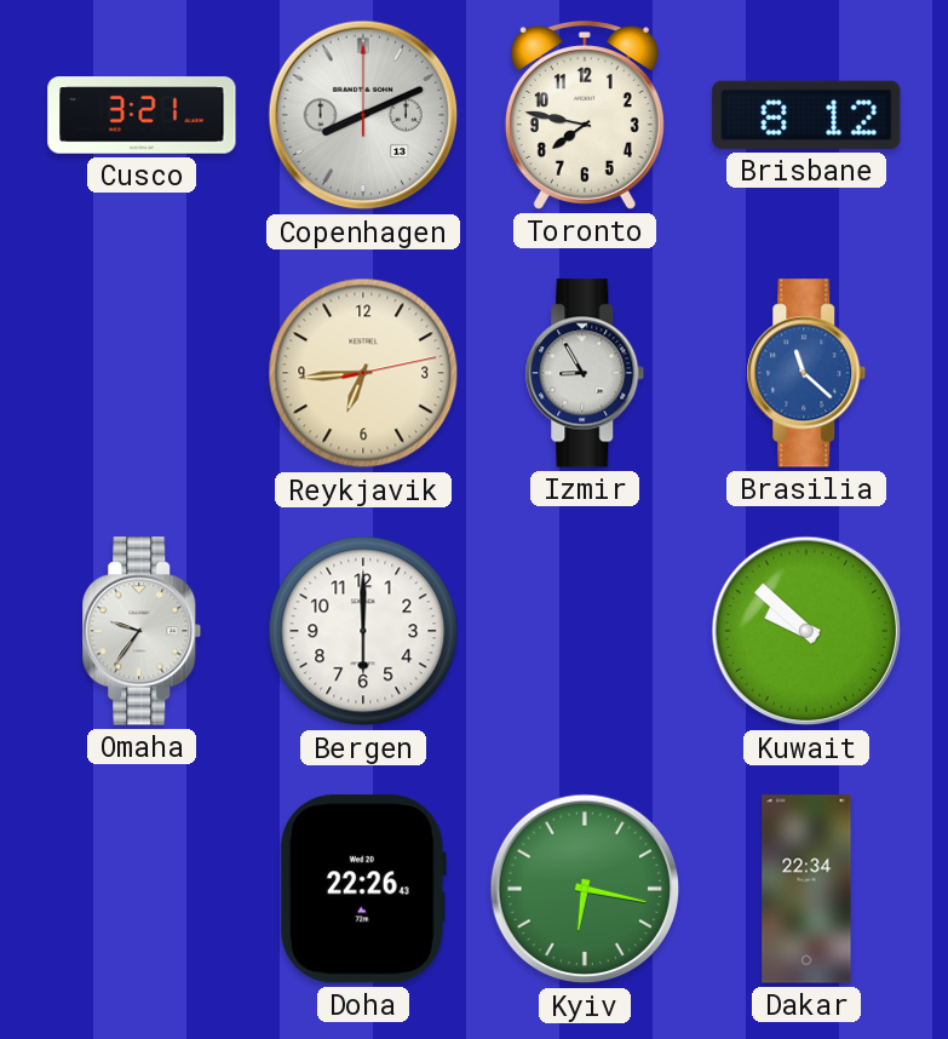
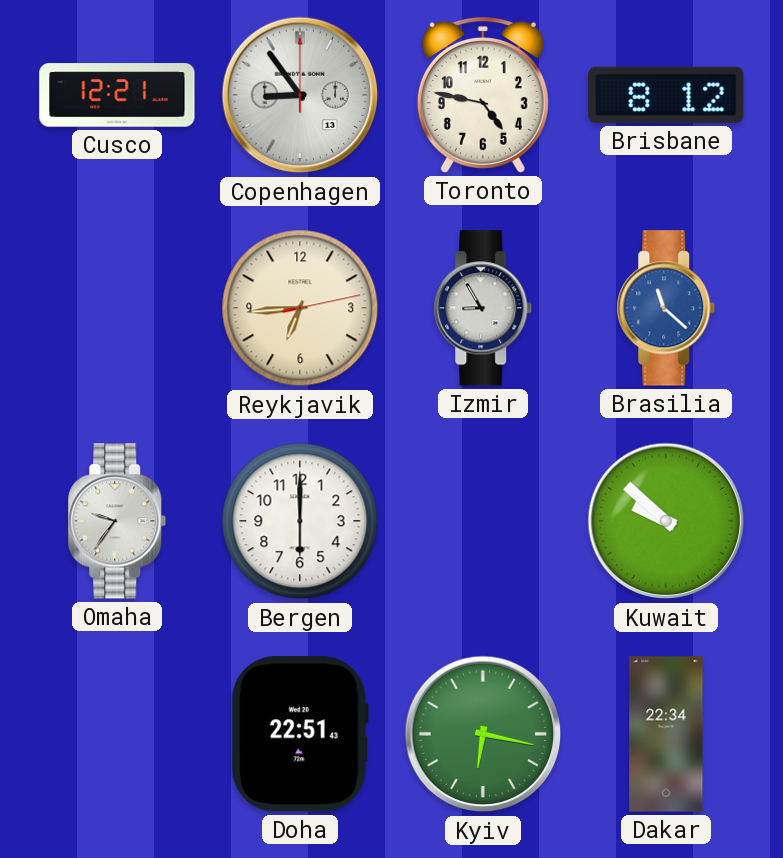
Cusco: 3:21 -> 12:21
Copenhagen: 8:11 -> 8:54
Toronto: 7:47 -> 4:47
Doha: 22:26 -> 22:51
